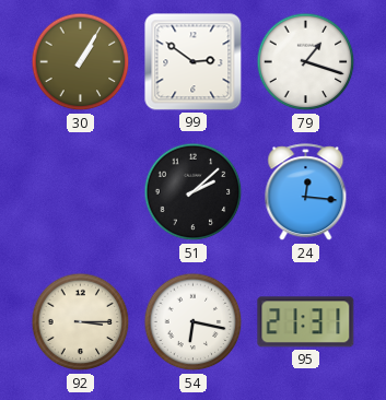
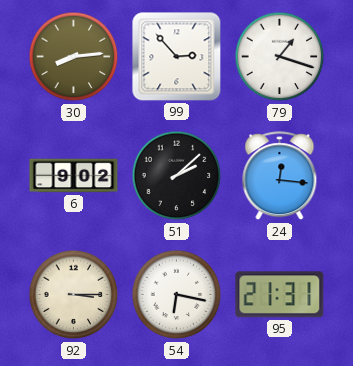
30: 1:05 -> 8:14
99: 2:51 -> 2:53
6: none -> 9:02
